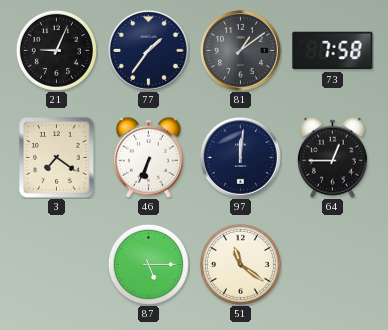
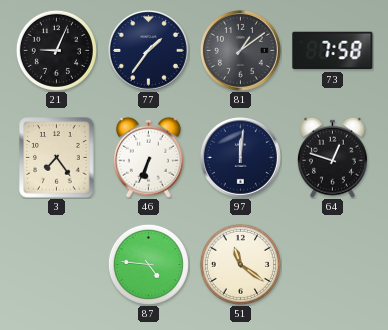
3: 7:21 -> 7:24
64: 12:45 -> 12:48
87: 5:15 -> 4:46
